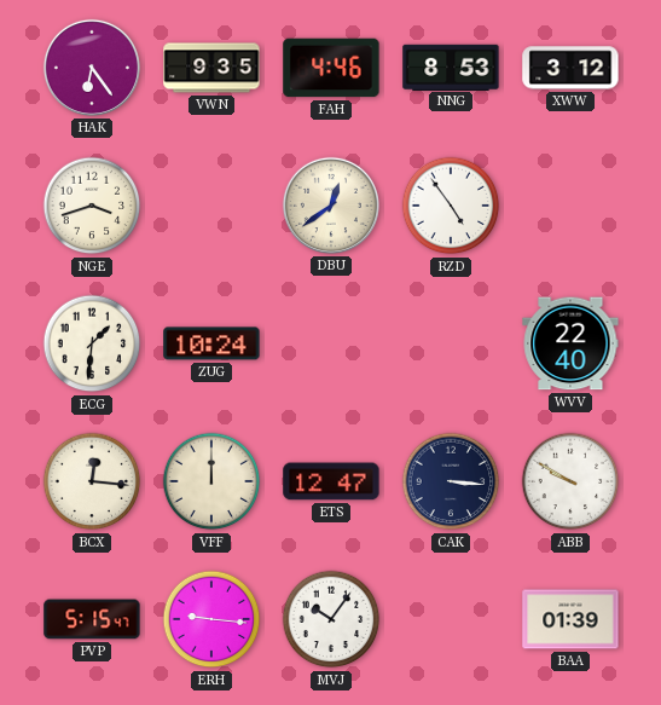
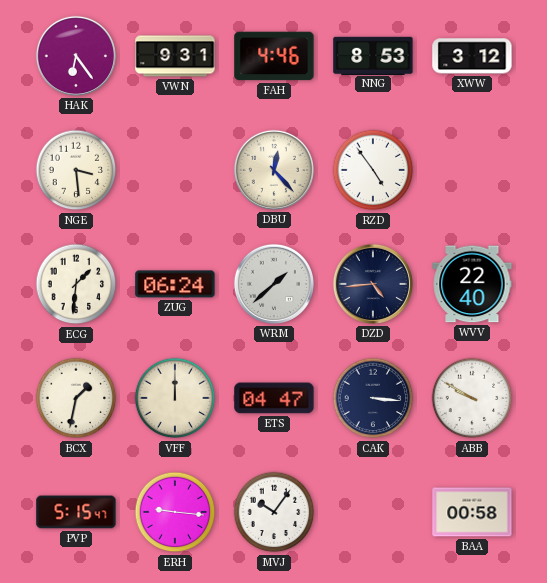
VWN: 9:35 -> 9:31
NGE: 3:42 -> 3:29
DBU: 12:39 -> 12:23
ZUG: 10:24 -> 06:24
WRM: none -> 1:38
DZD: none -> 4:44
BCX: 12:16 -> 1:32
ETS: 12:47 -> 04:47
BAA: 01:39 -> 00:58
